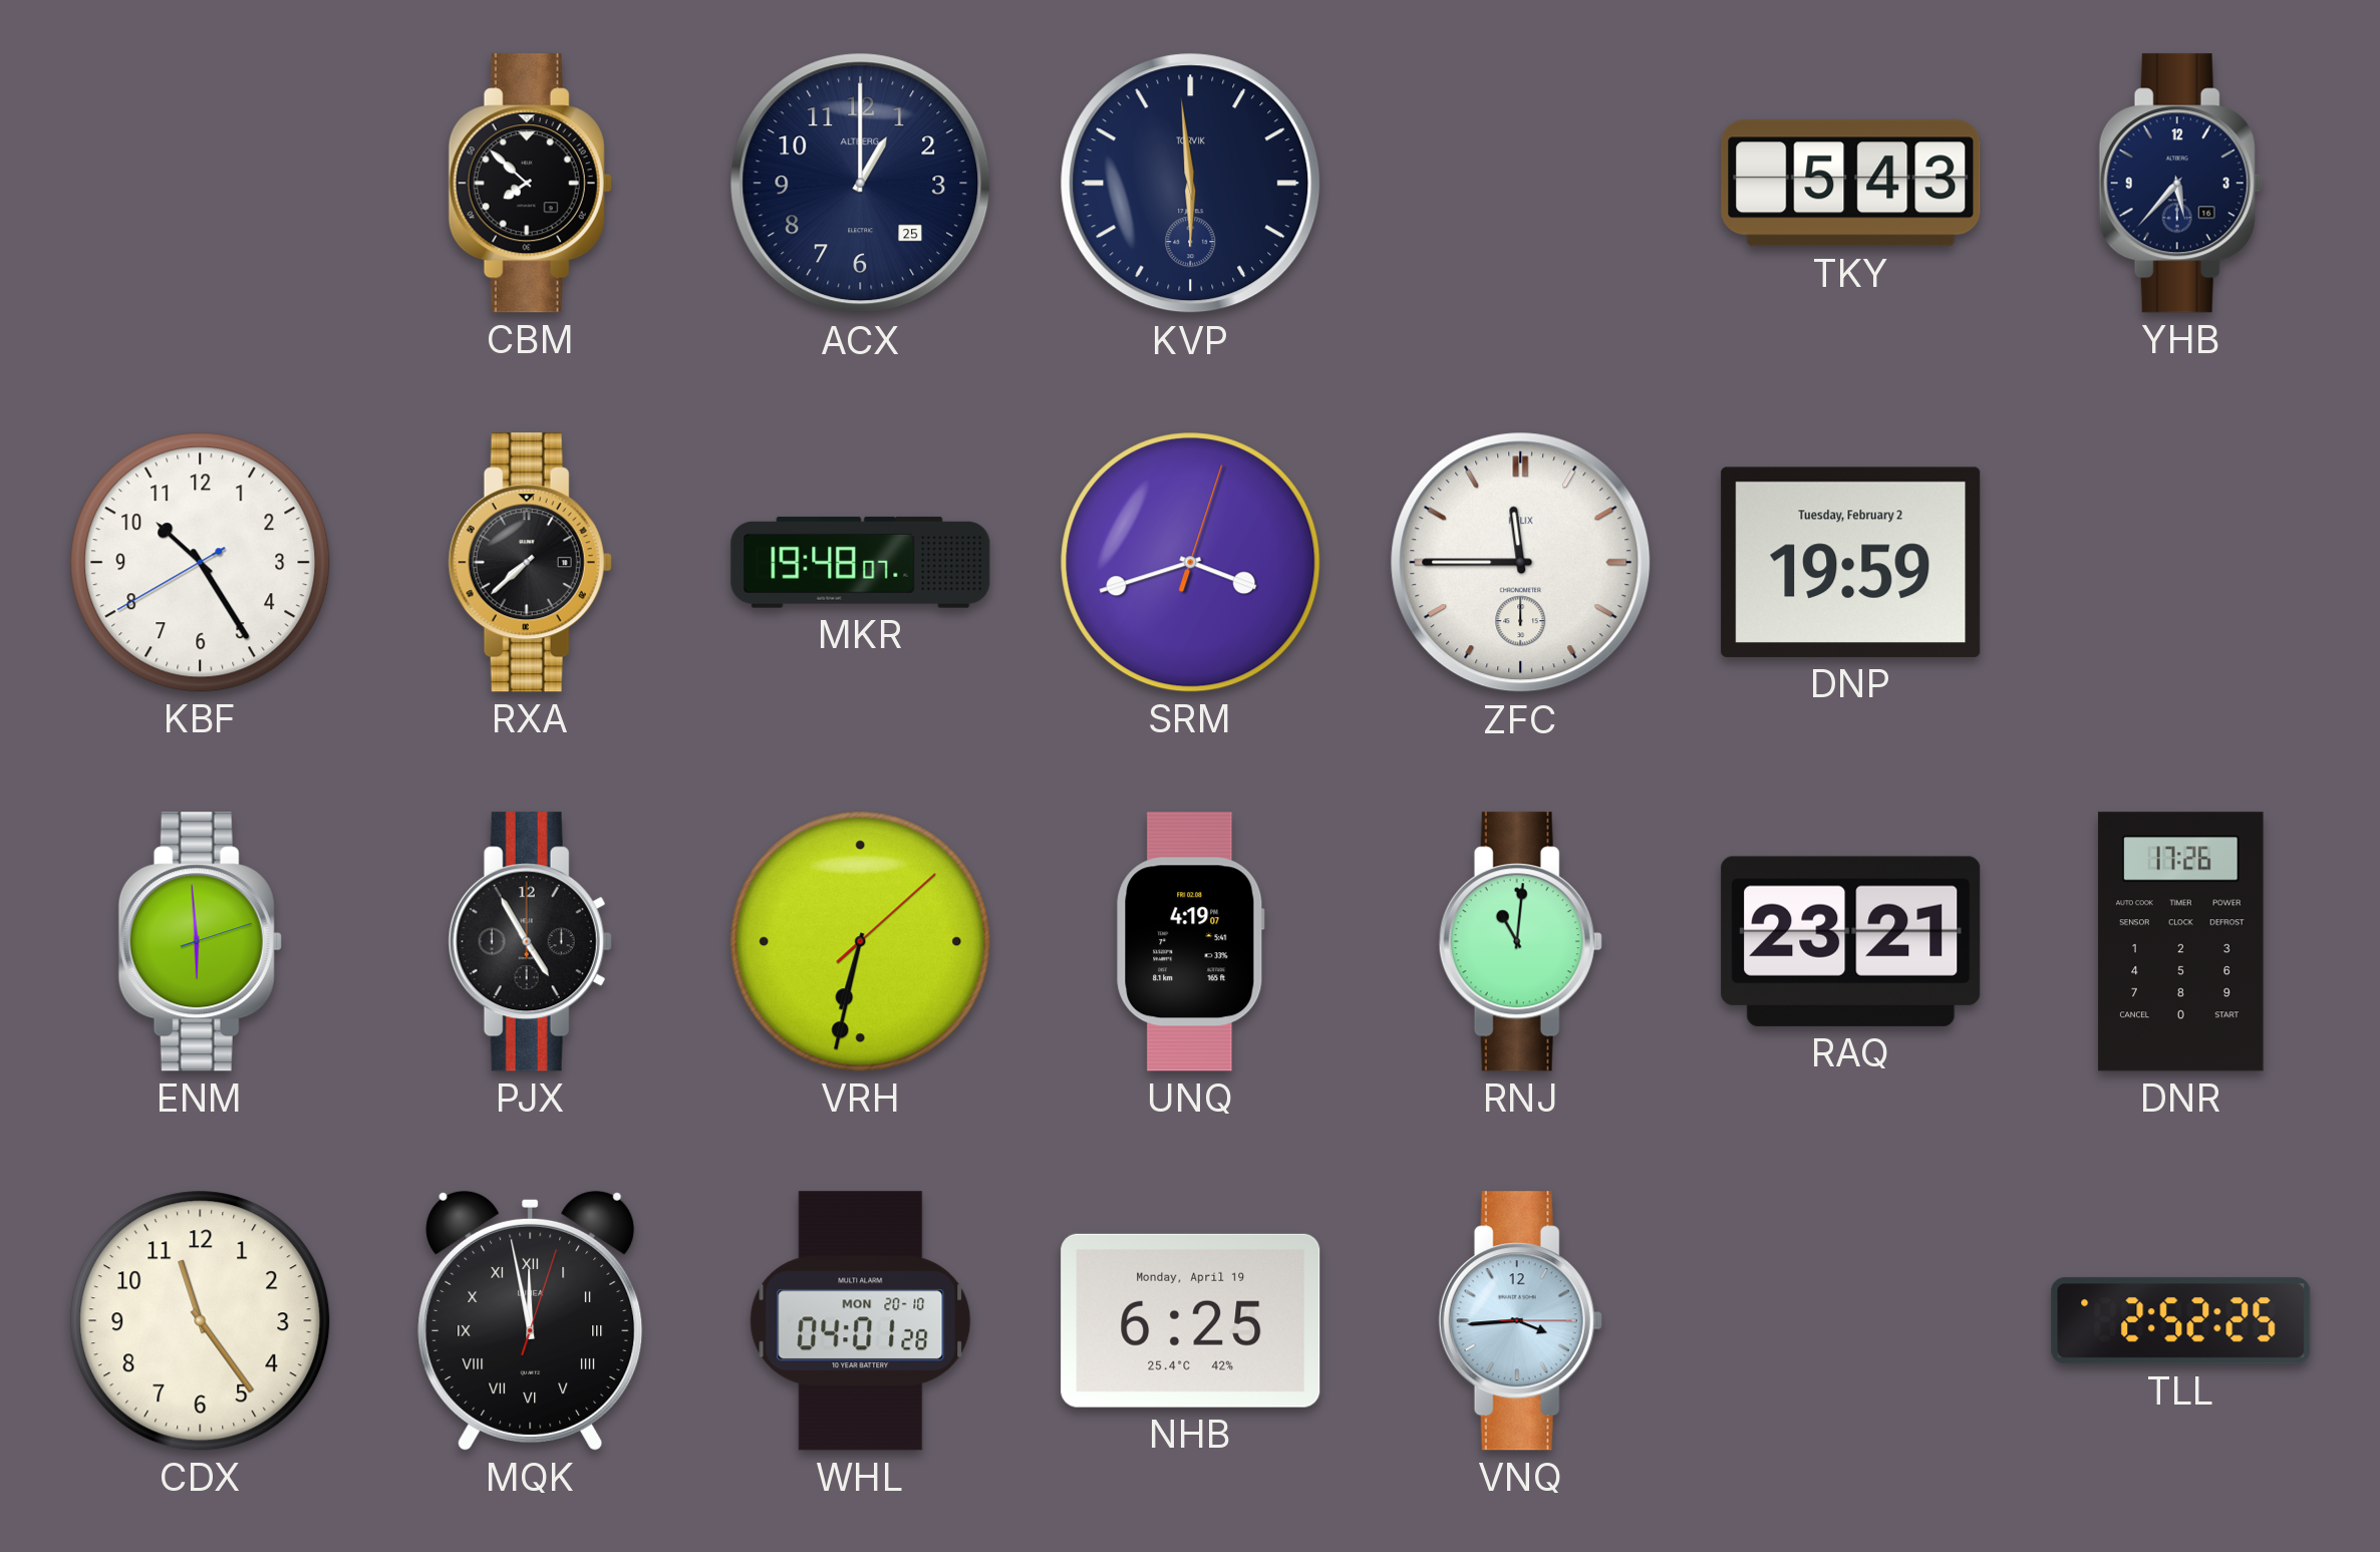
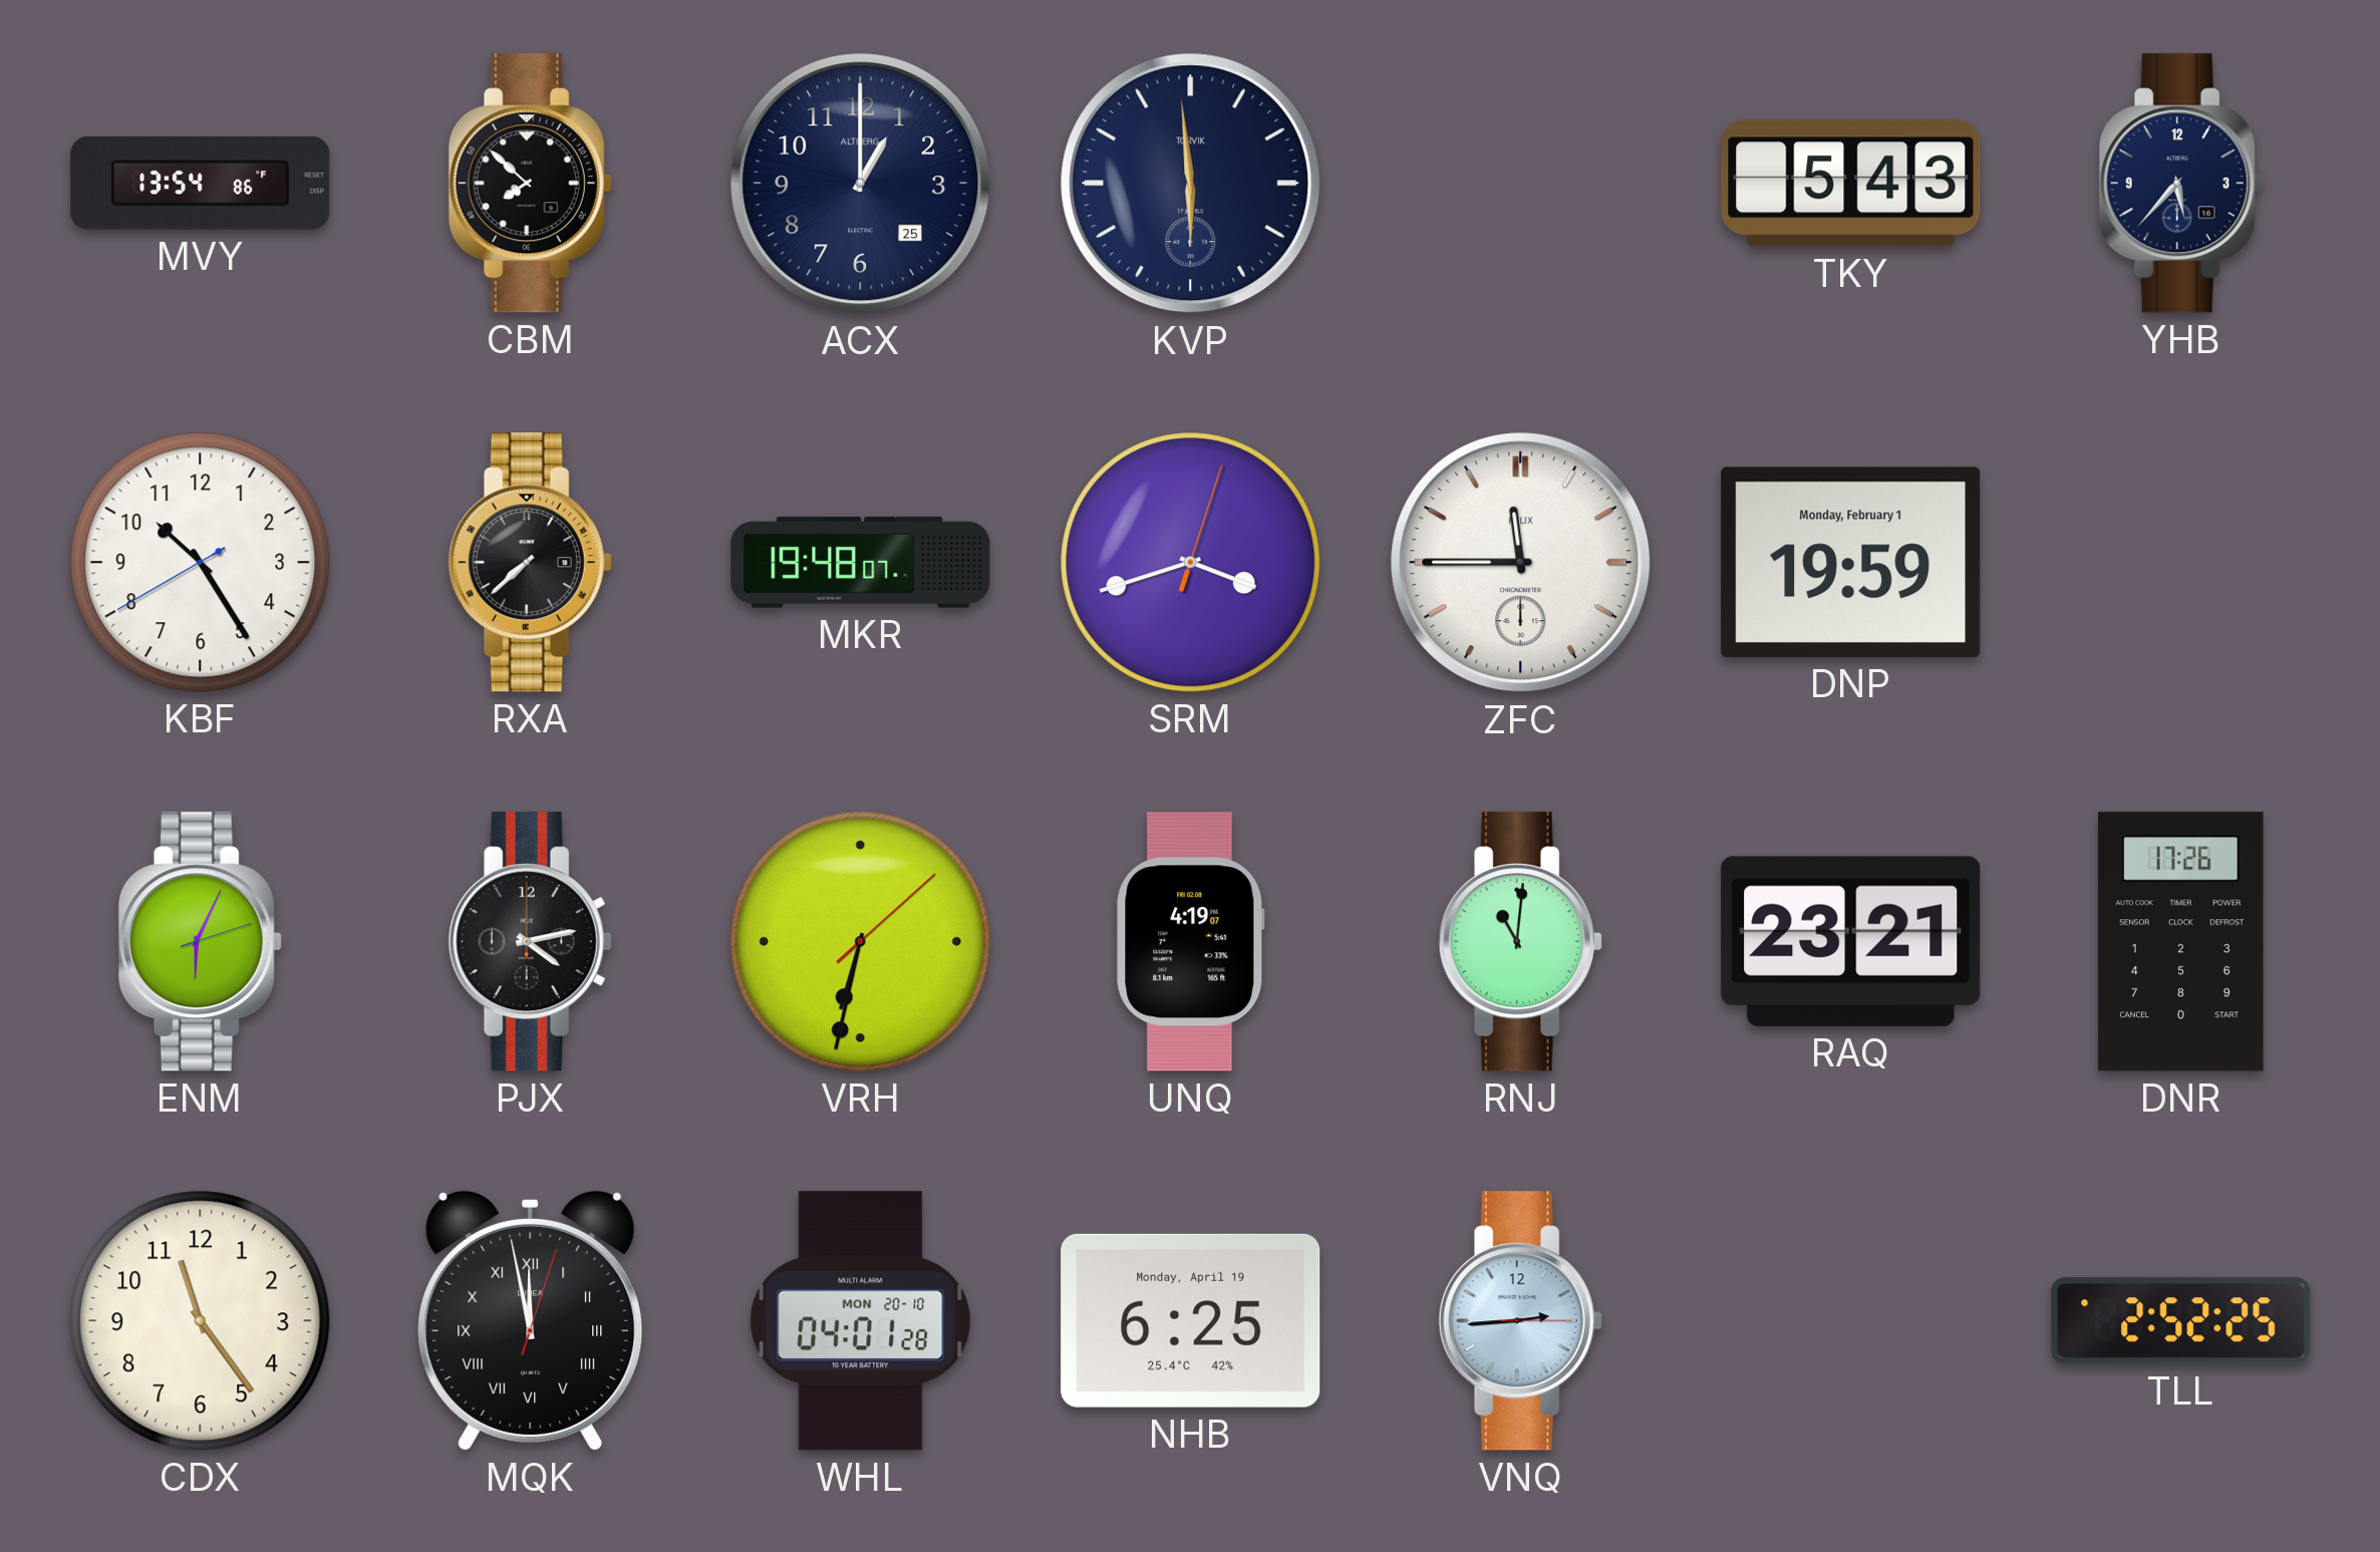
MVY: none -> 13:54
DNP date: Tuesday, February 2 -> Monday, February 1
ENM: 5:59 -> 6:04
PJX: 4:55 -> 4:13
VNQ: 3:44 -> 2:44
